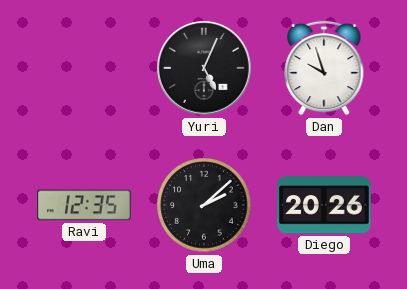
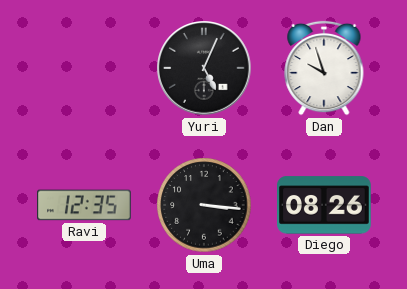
Uma: 2:08 -> 3:16
Diego: 20:26 -> 08:26
